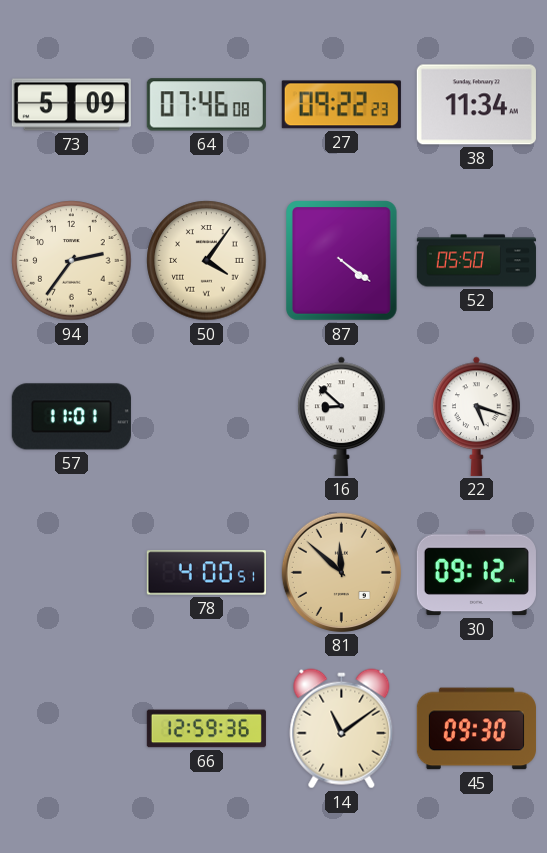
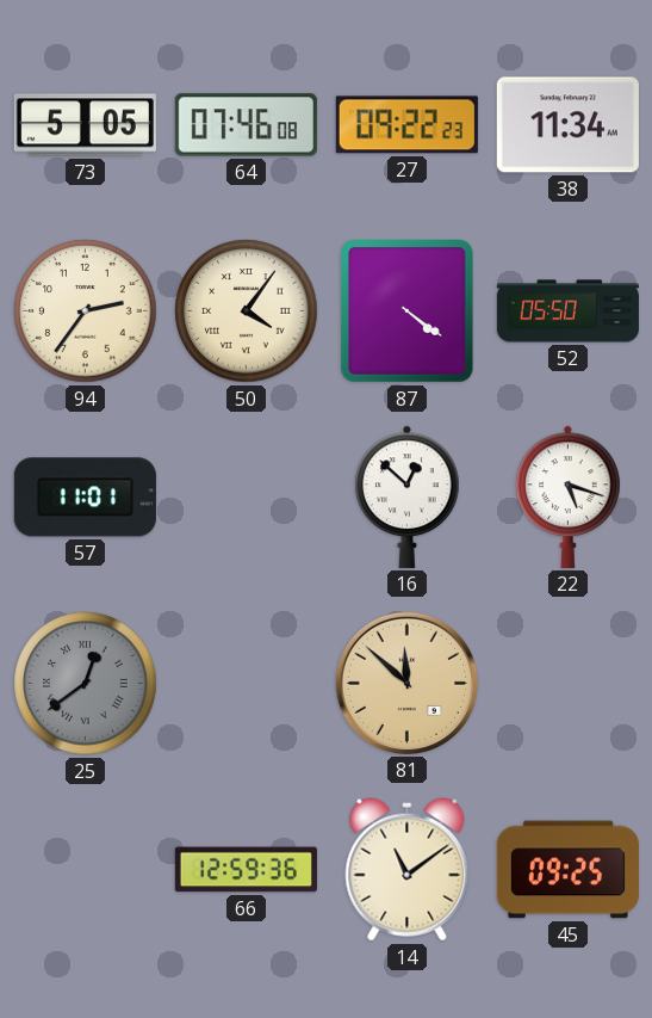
73: 5:09 -> 5:05
16: 8:52 -> 12:52
25: none -> 12:39
78: 4:00 -> none
30: 09:12 -> none
45: 09:30 -> 09:25
